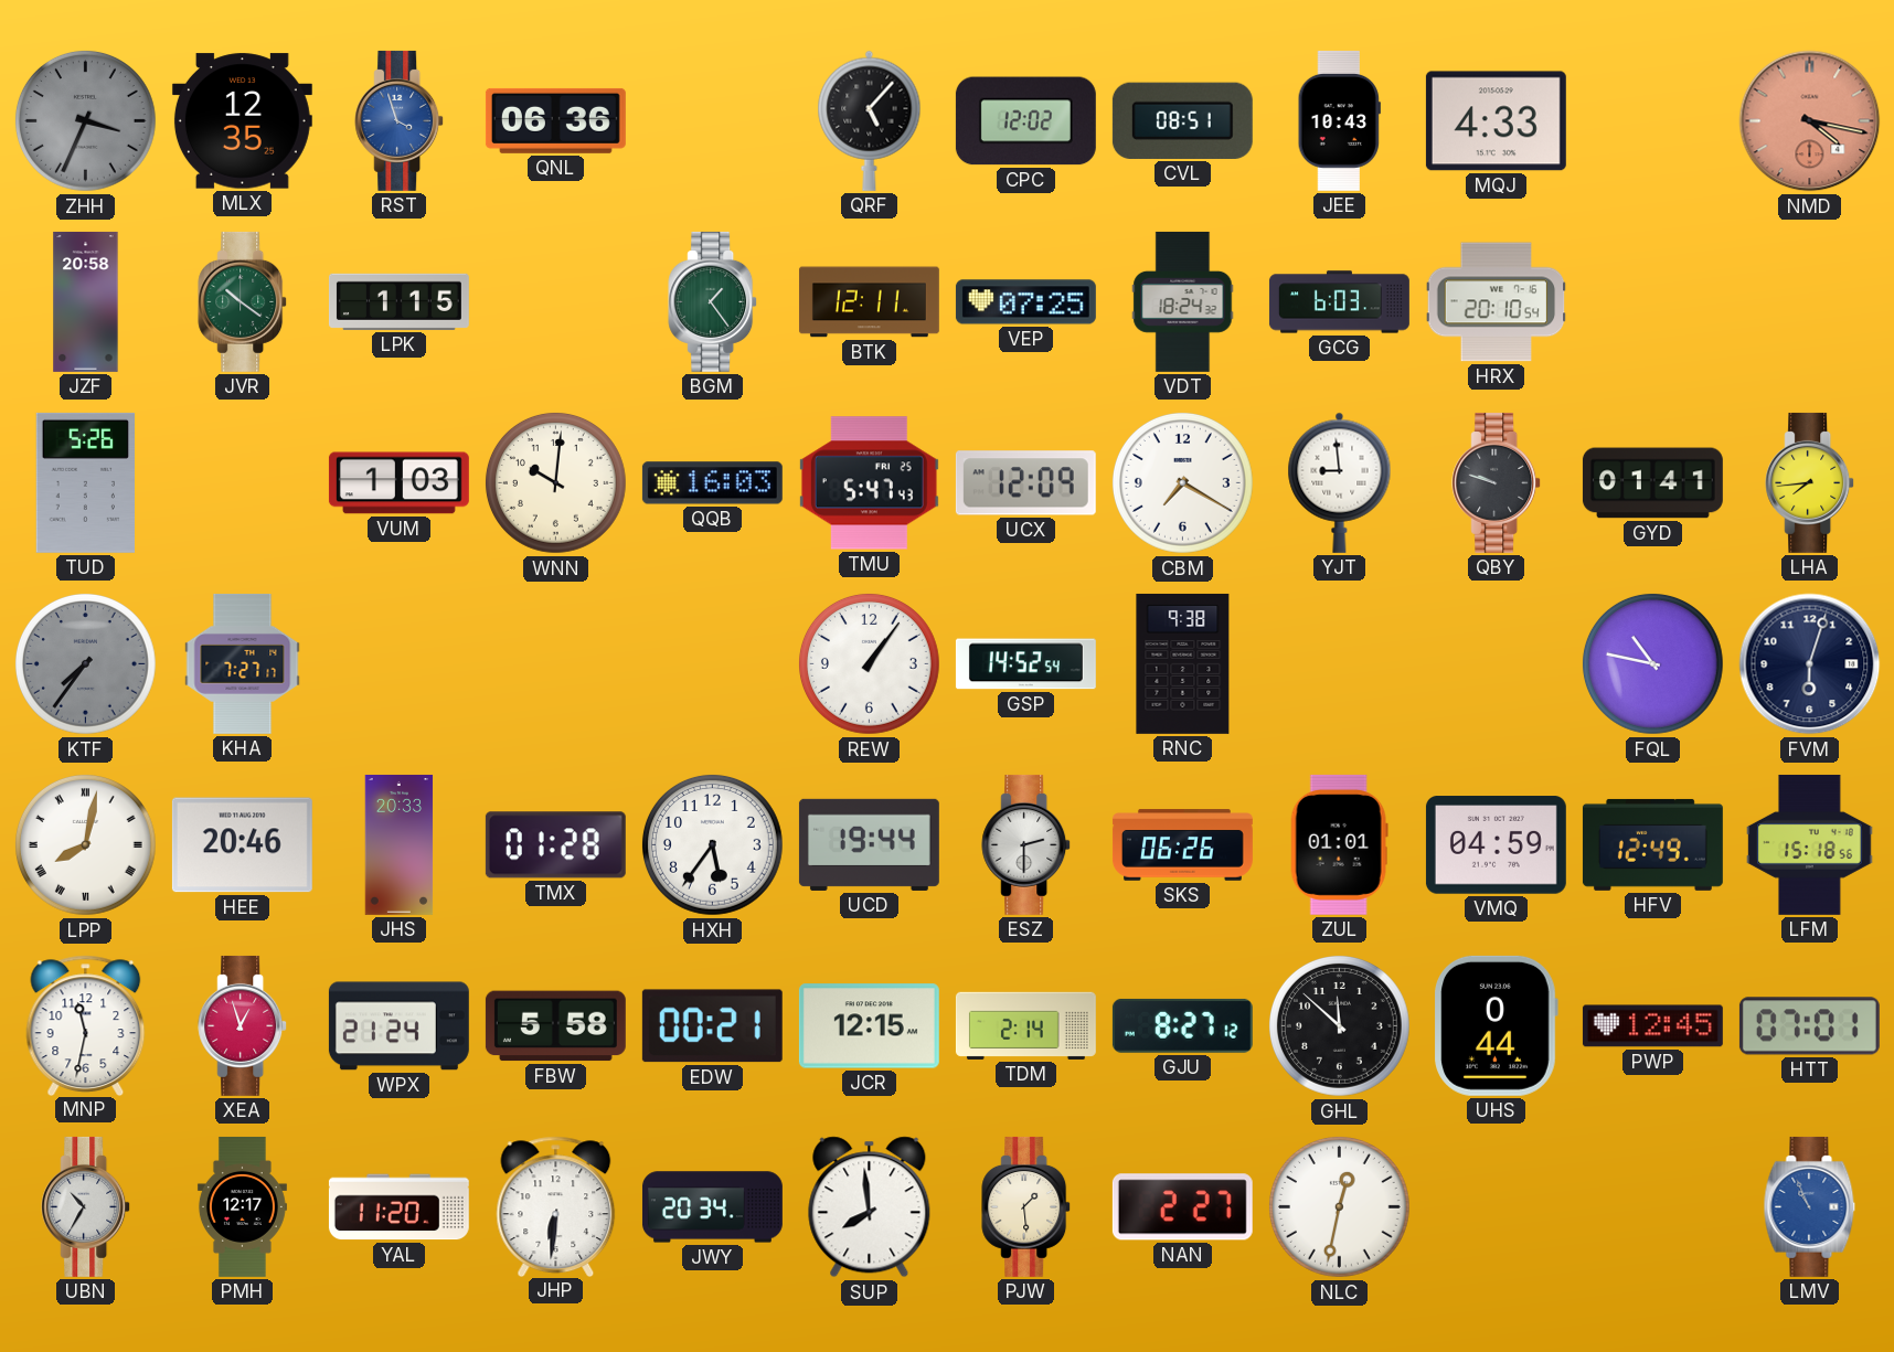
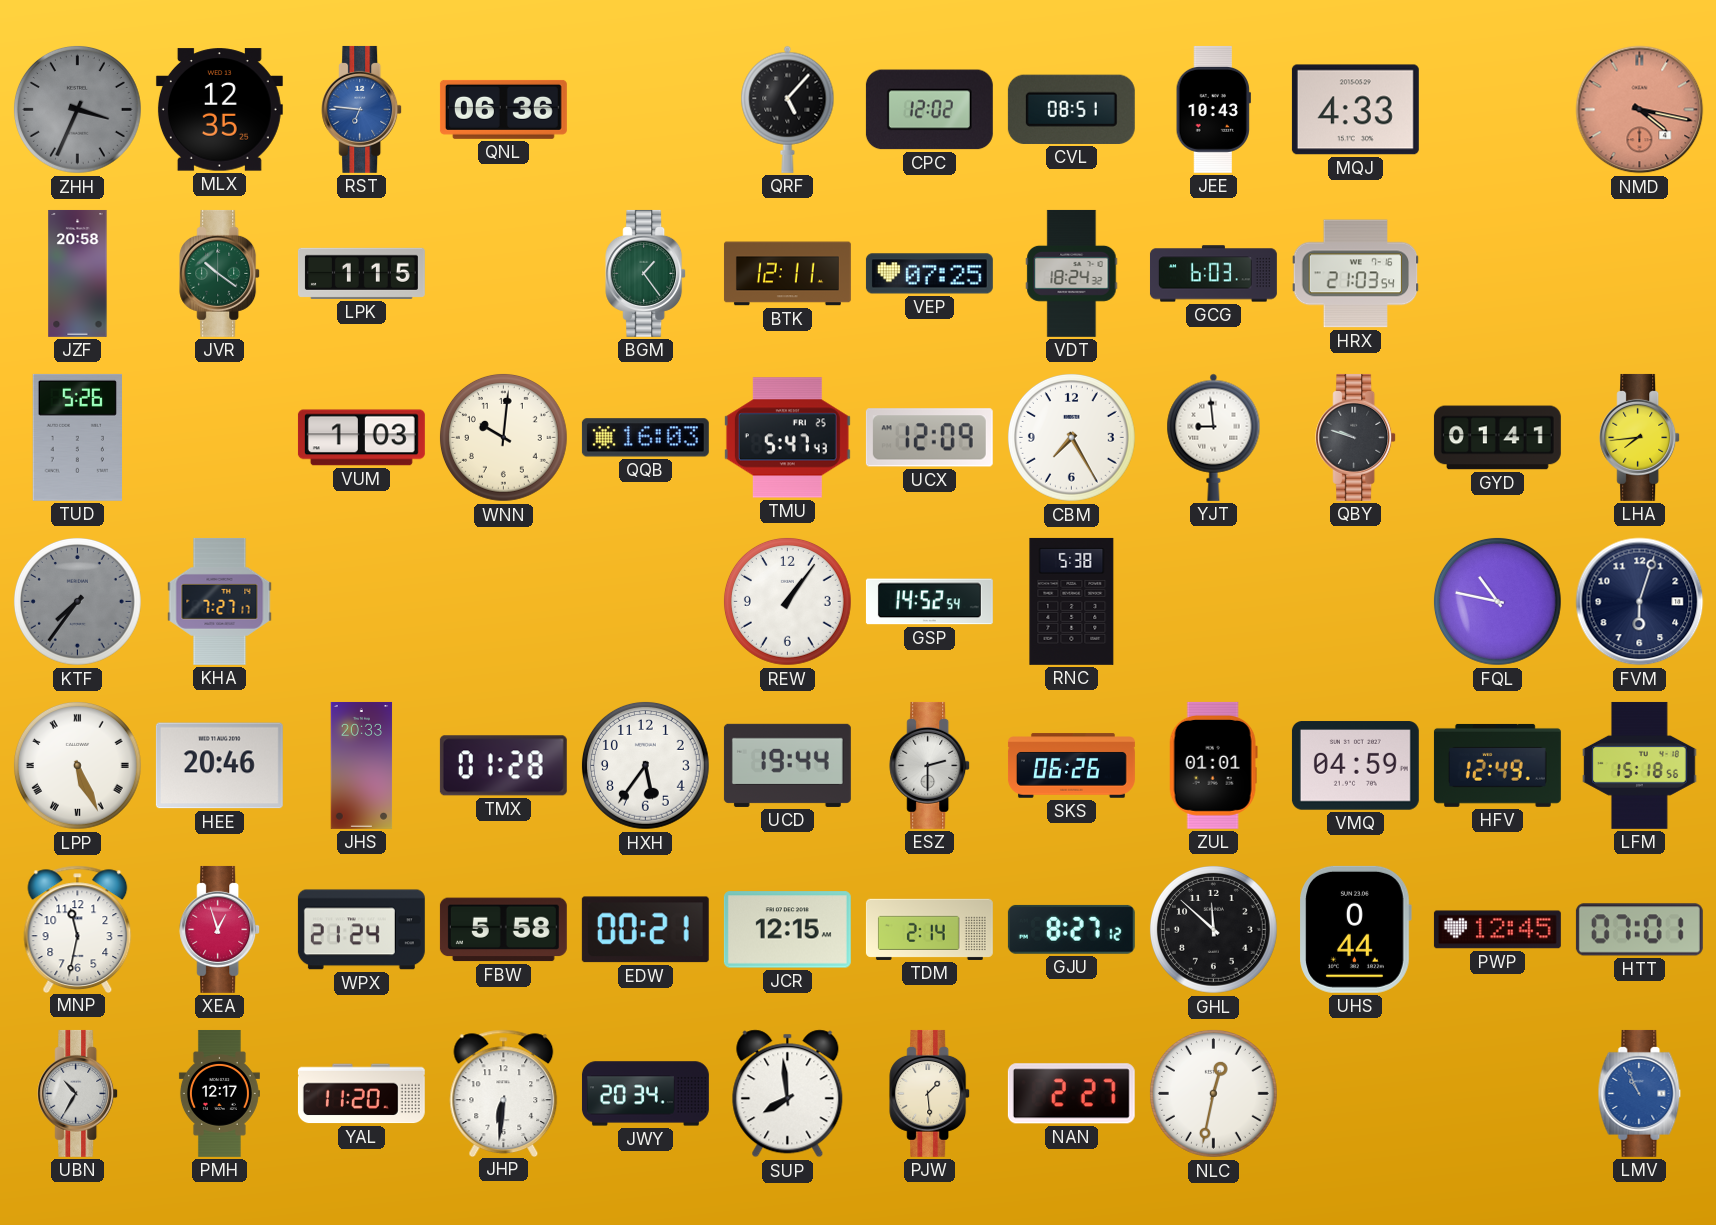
RST: 3:57 -> 6:46
HRX: 20:10 -> 21:03
CBM: 7:20 -> 7:25
RNC: 9:38 -> 5:38
LPP: 8:02 -> 5:26
